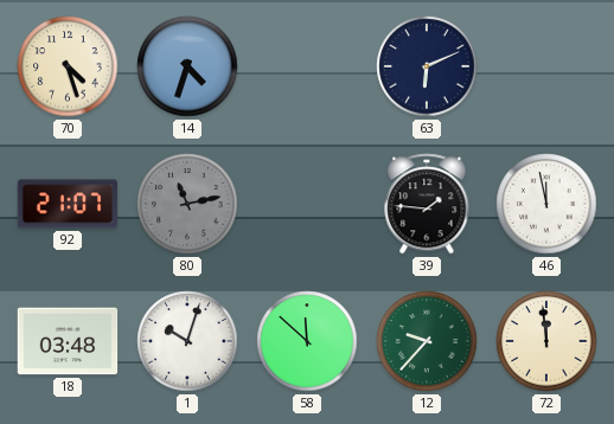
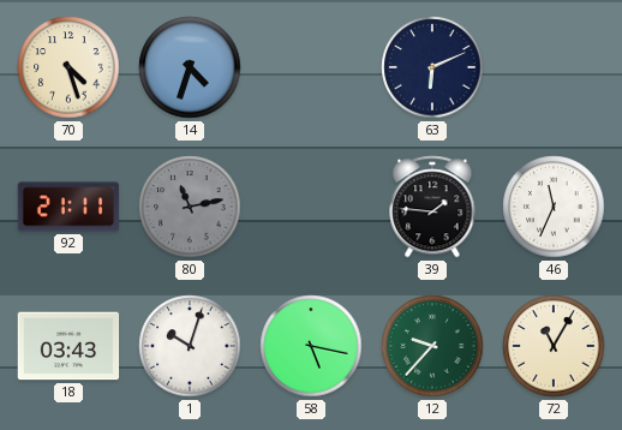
92: 21:07 -> 21:11
46: 11:58 -> 11:34
18: 03:48 -> 03:43
58: 11:52 -> 5:17
72: 11:59 -> 11:05
